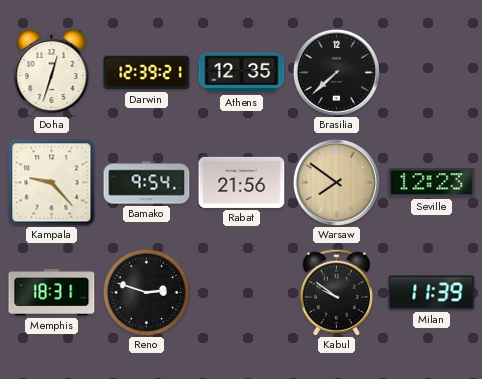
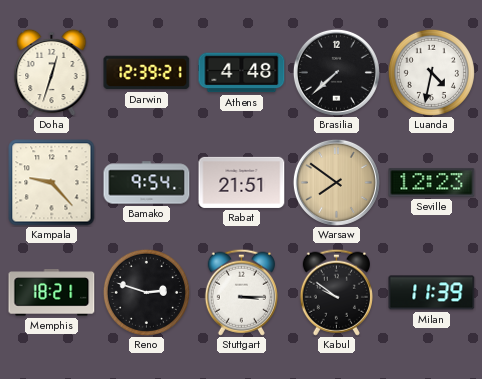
Athens: 12:35 -> 4:48
Luanda: none -> 4:32
Rabat: 21:56 -> 21:51
Memphis: 18:31 -> 18:21
Stuttgart: none -> 3:15
